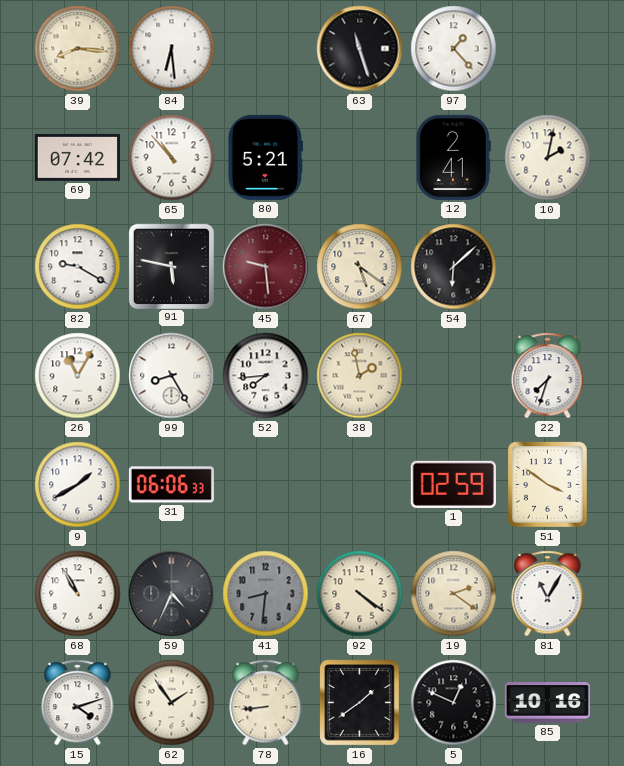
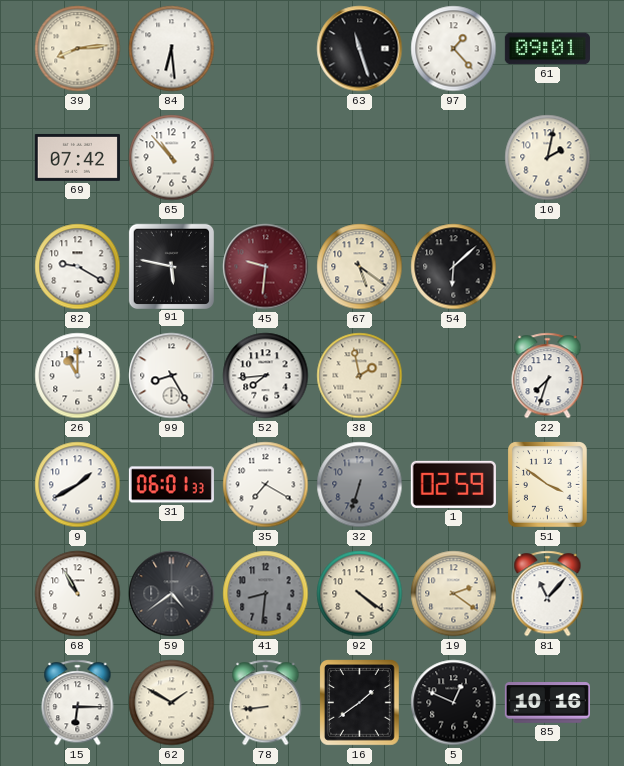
39: 8:16 -> 8:14
61: none -> 09:01
80: 5:21 -> none
12: 2:41 -> none
45: 9:29 -> 9:31
26: 11:05 -> 11:00
31: 06:06 -> 06:01
35: none -> 7:20
32: none -> 6:33
59: 4:34 -> 4:39
81: 11:05 -> 11:07
15: 4:12 -> 6:15
62: 1:54 -> 1:50
